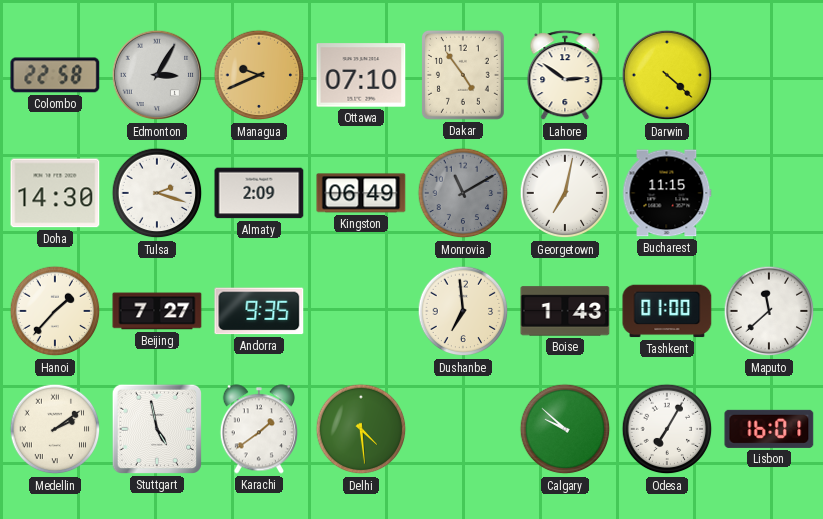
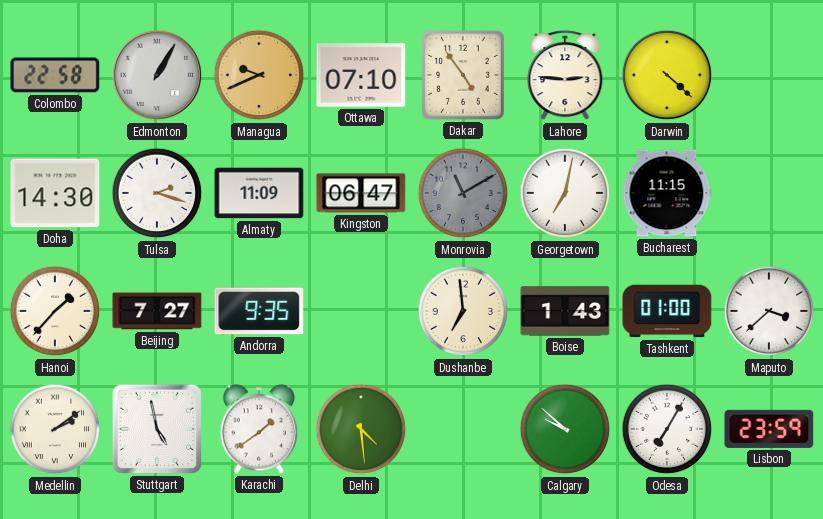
Edmonton: 3:05 -> 1:05
Lahore: 2:51 -> 2:46
Almaty: 2:09 -> 11:09
Kingston: 06:49 -> 06:47
Maputo: 11:38 -> 3:38
Lisbon: 16:01 -> 23:59
